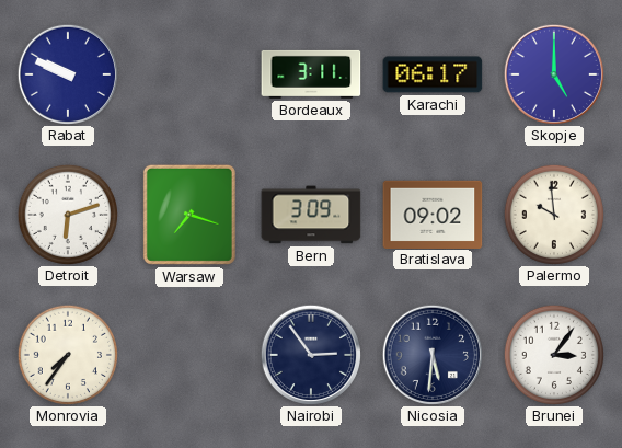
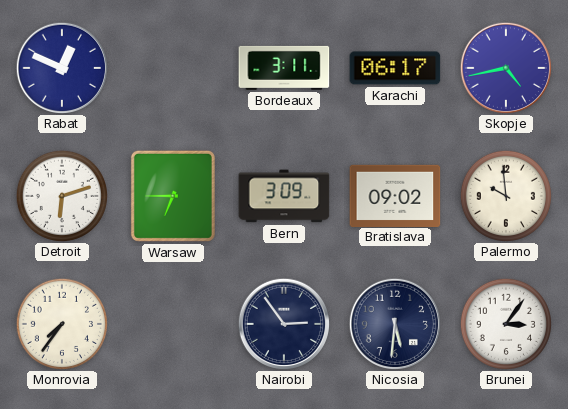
Rabat: 9:49 -> 12:49
Skopje: 5:00 -> 4:43
Warsaw: 7:18 -> 6:45
